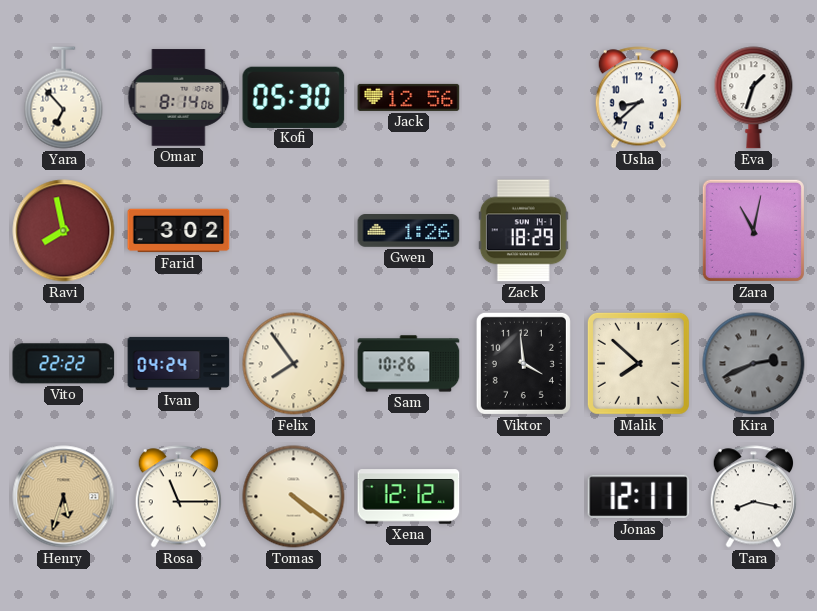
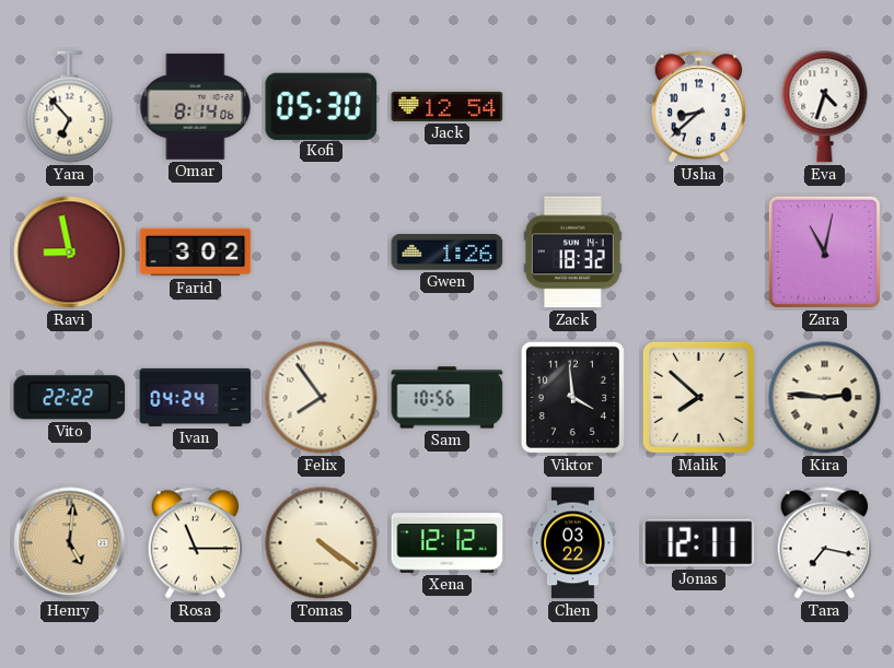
Jack: 12:56 -> 12:54
Eva: 1:33 -> 4:33
Ravi: 7:58 -> 8:58
Zack: 18:29 -> 18:32
Sam: 10:26 -> 10:56
Kira: 2:41 -> 2:46
Kira dial: grey -> cream
Henry: 5:33 -> 5:01
Chen: none -> 03:22
Tara: 8:17 -> 7:17
